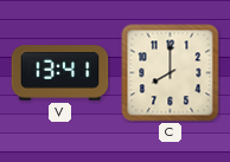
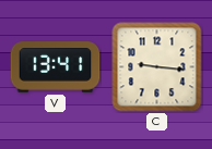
C: 8:00 -> 9:16
